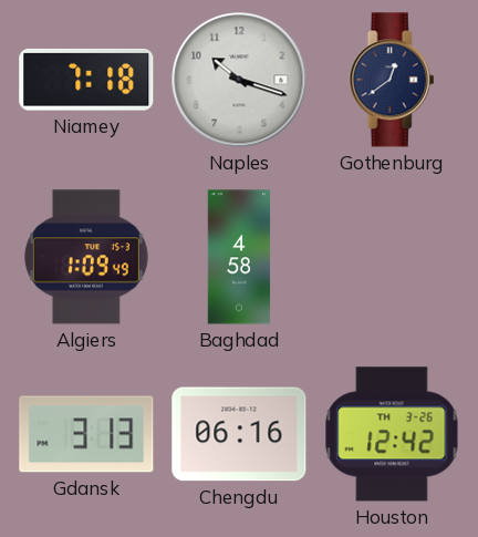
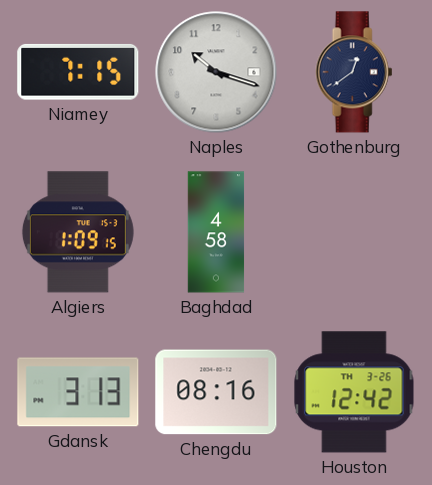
Niamey: 7:18 -> 7:15
Algiers: 1:09:49 -> 1:09:15
Chengdu: 06:16 -> 08:16
